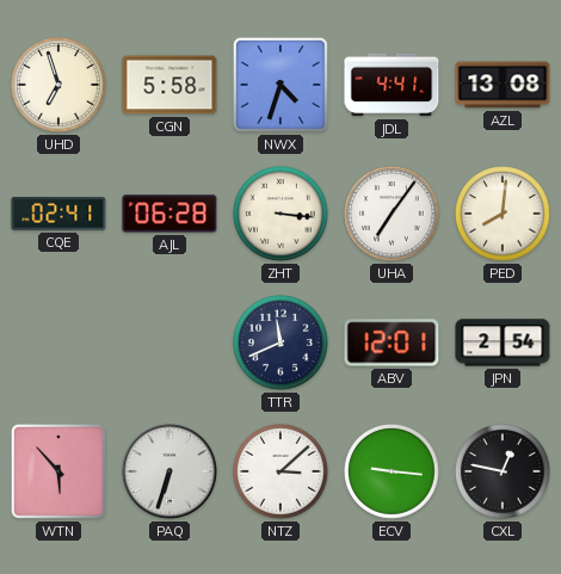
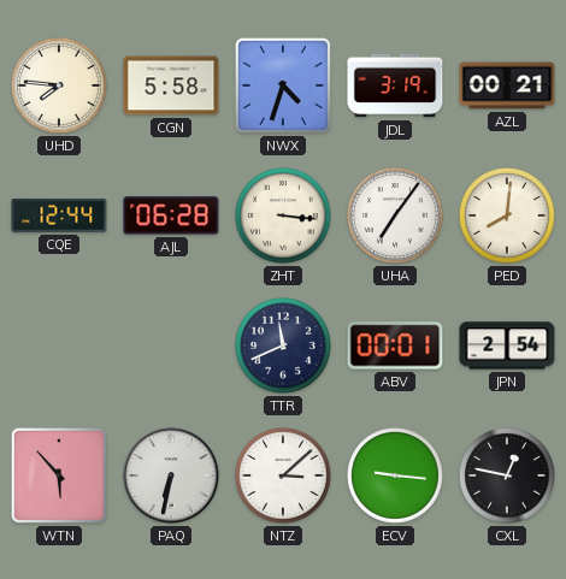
UHD: 6:57 -> 7:46
JDL: 4:41 -> 3:19
AZL: 13:08 -> 00:21
CQE: 02:41 -> 12:44
ABV: 12:01 -> 00:01
PAQ: 6:33 -> 6:32
